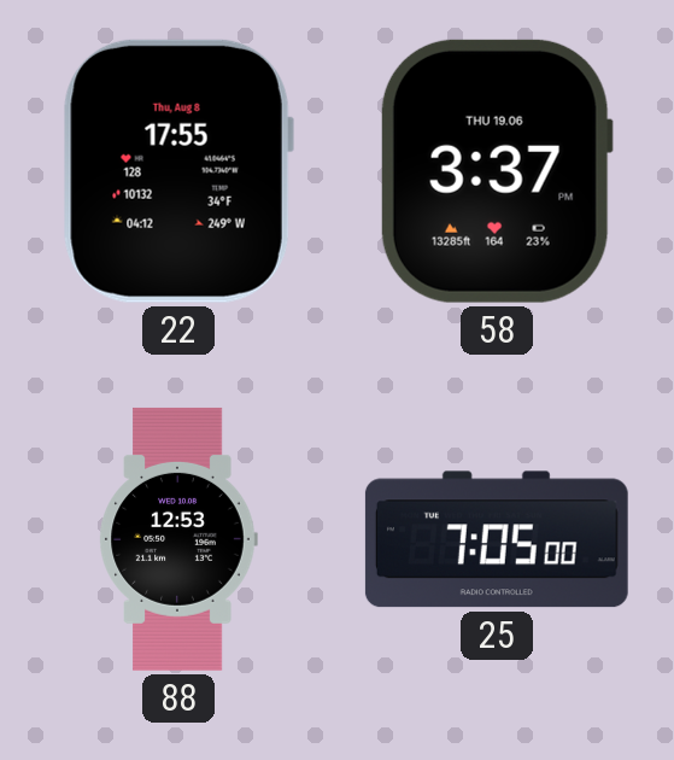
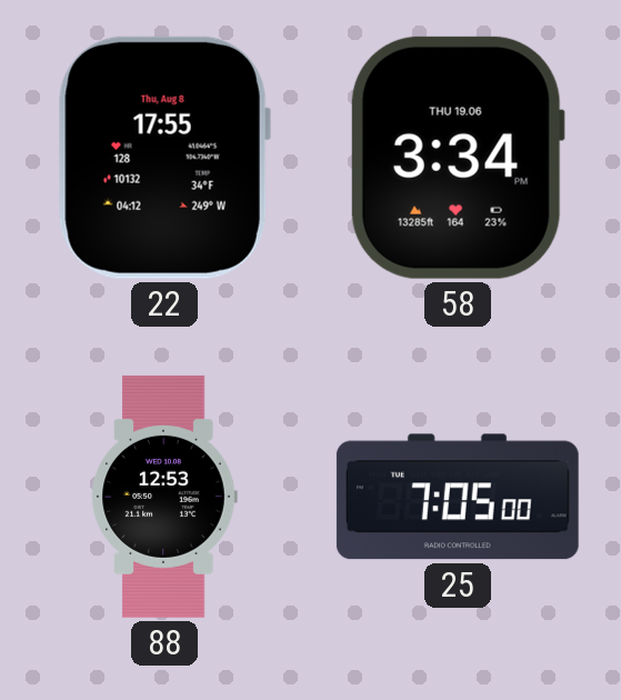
58: 3:37 -> 3:34
